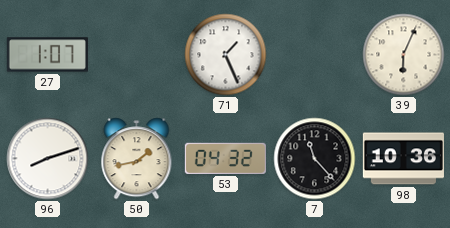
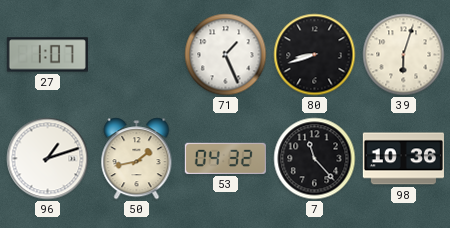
80: none -> 8:42
39: 6:04 -> 6:03
96: 8:12 -> 1:12
